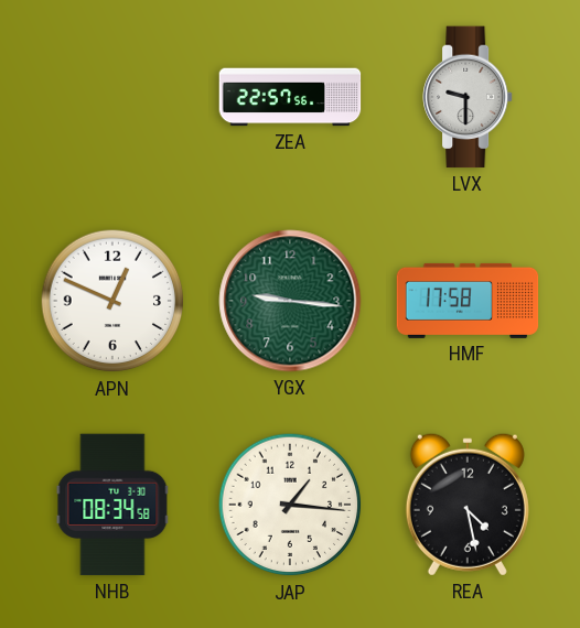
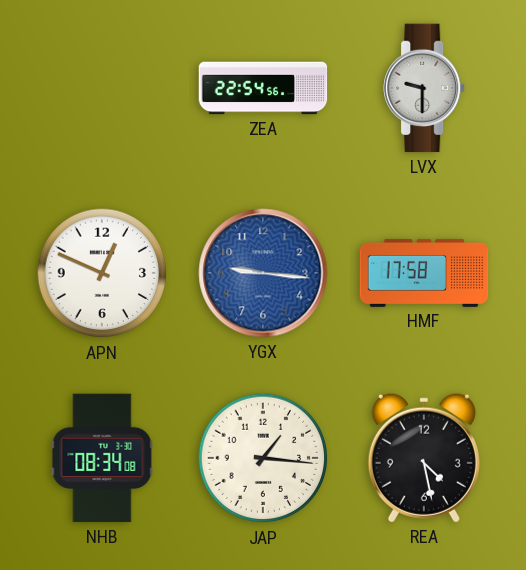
ZEA: 22:57 -> 22:54
YGX dial: green -> blue
NHB: 08:34:58 -> 08:34:08
